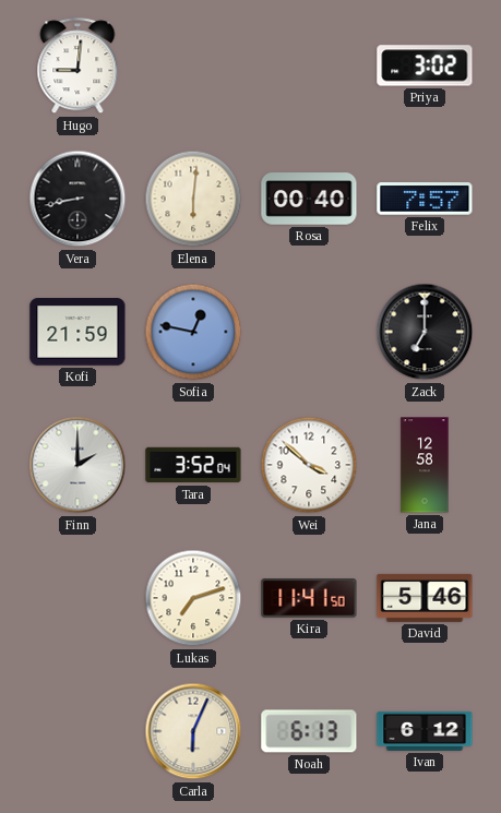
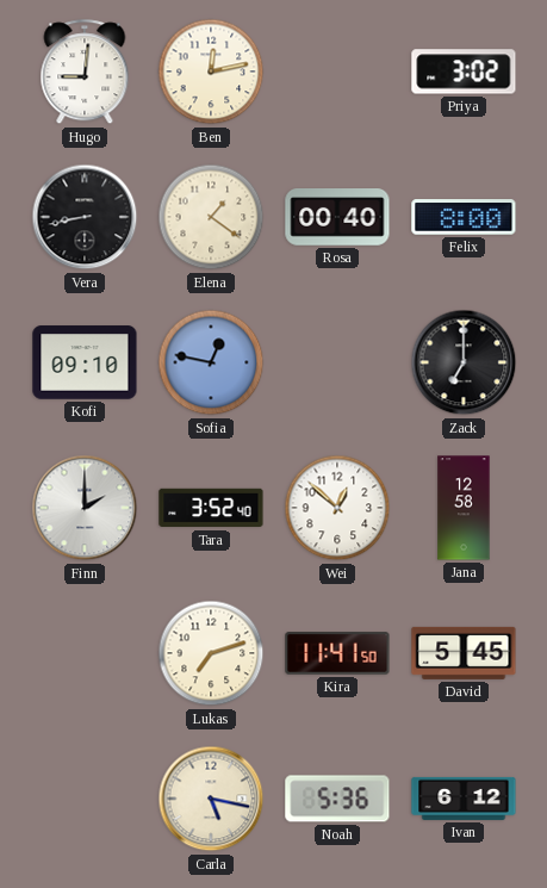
Ben: none -> 12:13
Elena: 6:01 -> 1:21
Felix: 7:57 -> 8:00
Kofi: 21:59 -> 09:10
Tara: 3:52:04 -> 3:52:40
Wei: 3:52 -> 12:52
David: 5:46 -> 5:45
Carla: 6:04 -> 5:17
Noah: 6:13 -> 5:36
